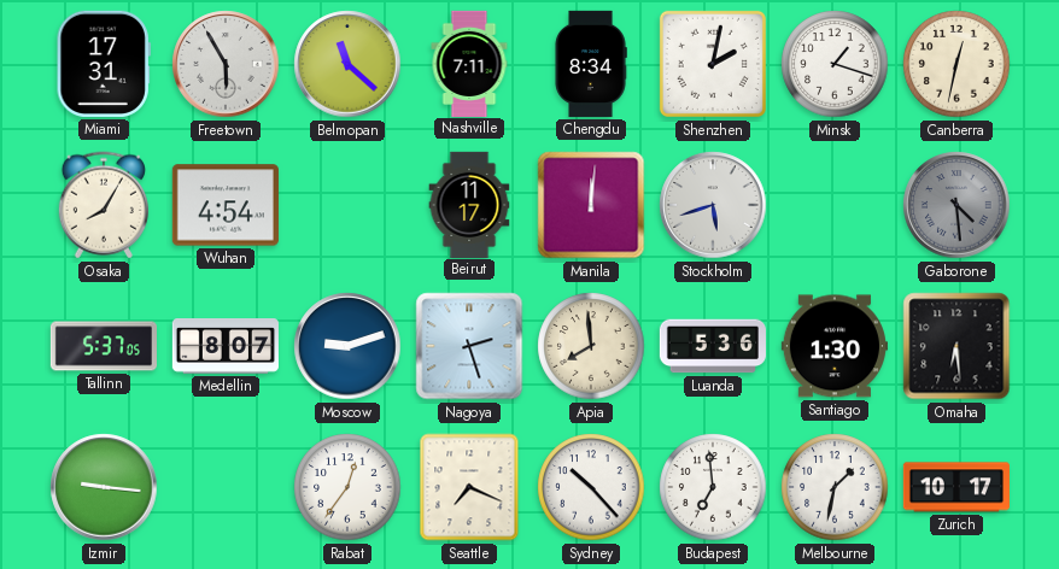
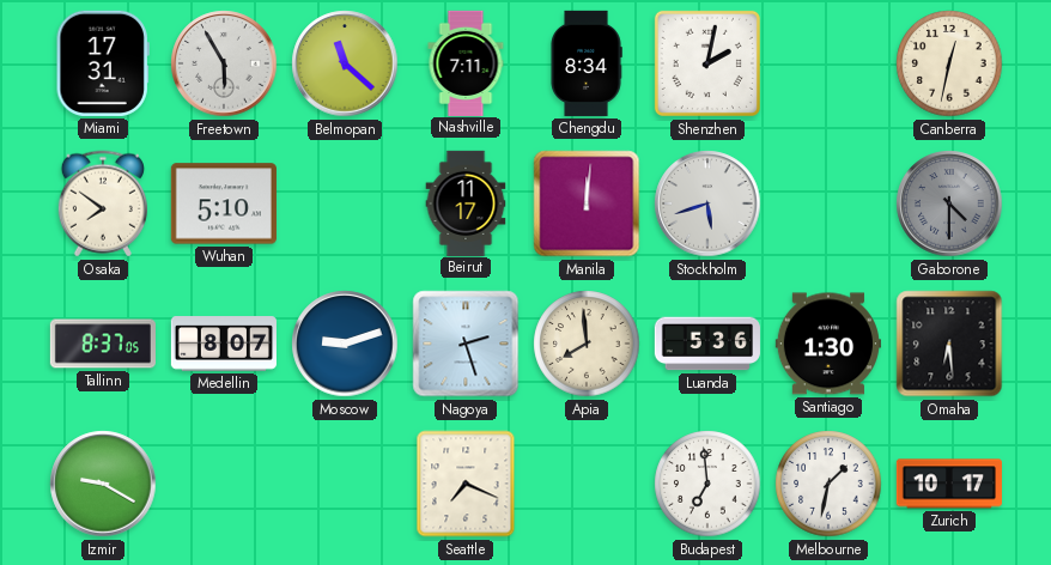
Minsk: 1:18 -> none
Osaka: 8:05 -> 7:51
Wuhan: 4:54 -> 5:10
Gaborone: 4:29 -> 4:30
Tallinn: 5:37 -> 8:37
Izmir: 9:16 -> 9:20
Rabat: 12:36 -> none
Sydney: 10:23 -> none
